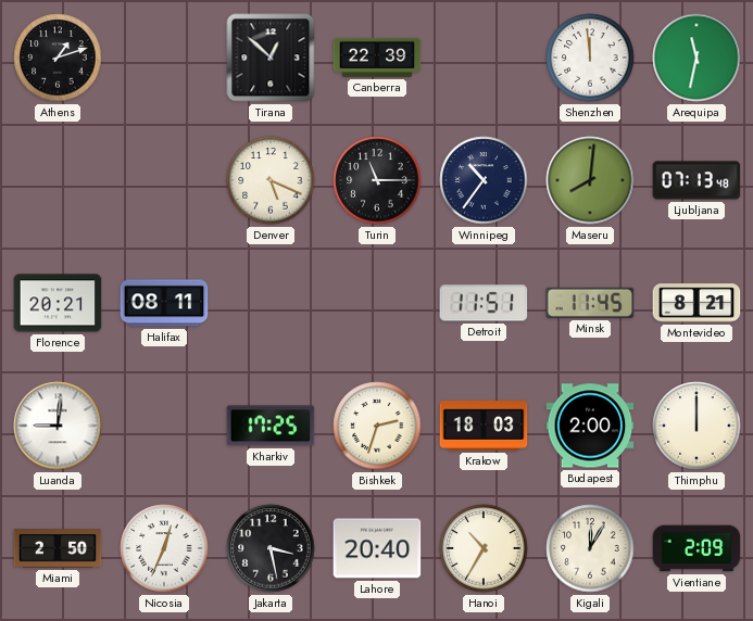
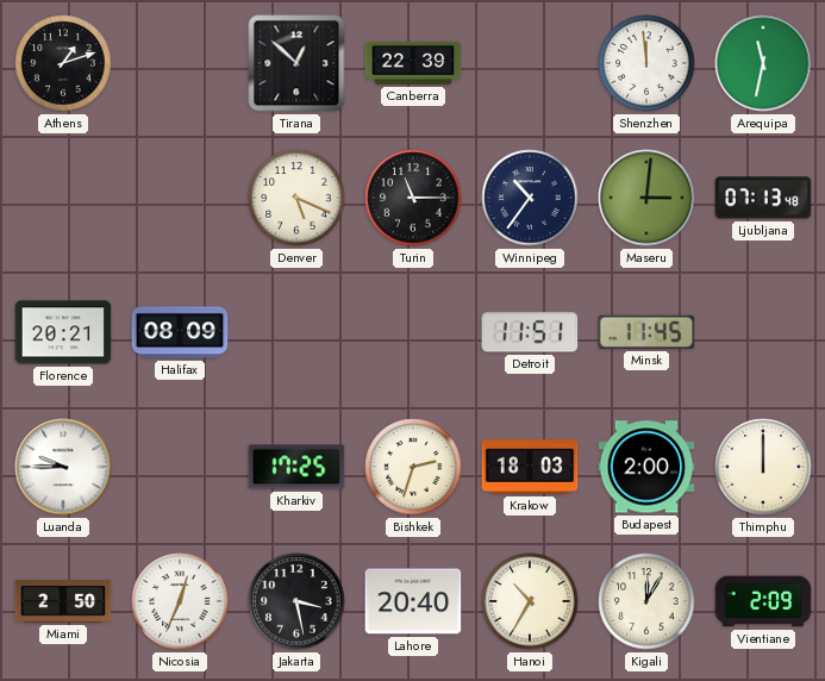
Maseru: 8:01 -> 3:01
Halifax: 08:11 -> 08:09
Montevideo: 8:21 -> none
Luanda: 9:01 -> 9:45
